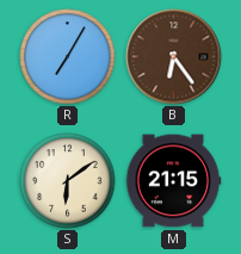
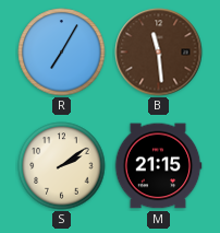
B: 6:24 -> 11:29
S: 6:09 -> 2:09
